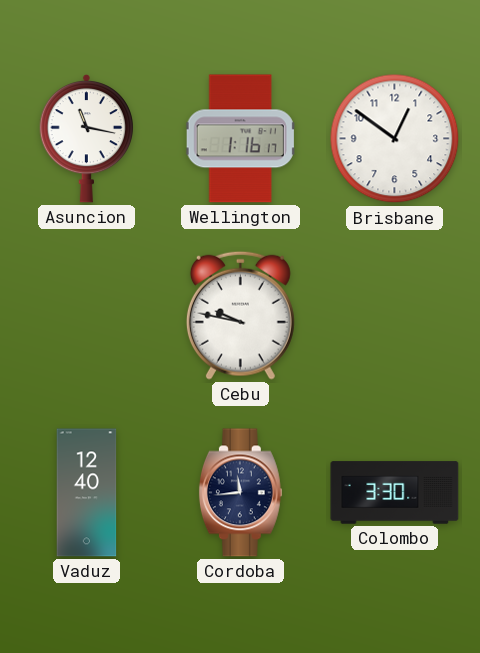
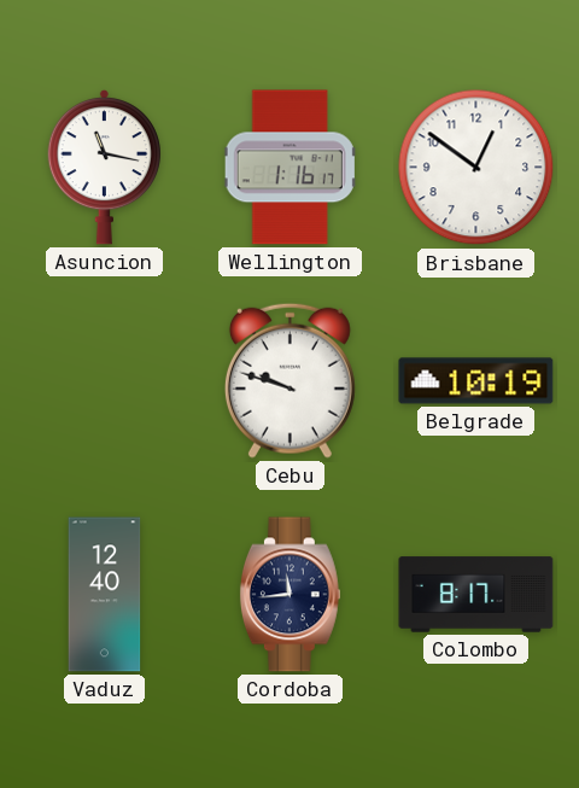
Cebu: 9:47 -> 9:48
Belgrade: none -> 10:19
Colombo: 3:30 -> 8:17
